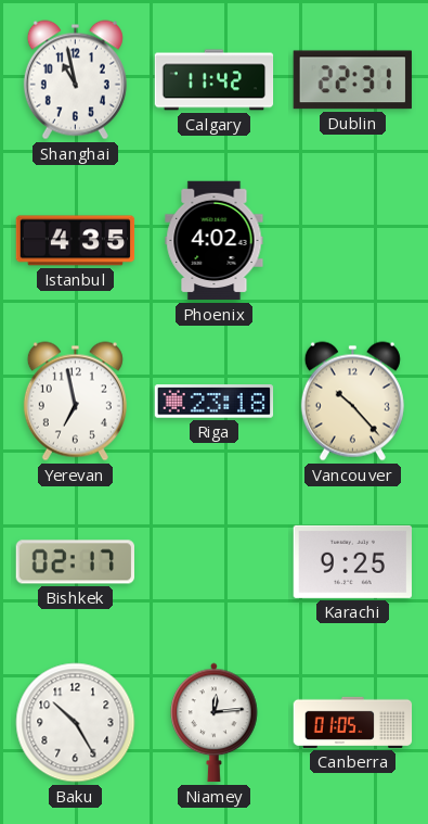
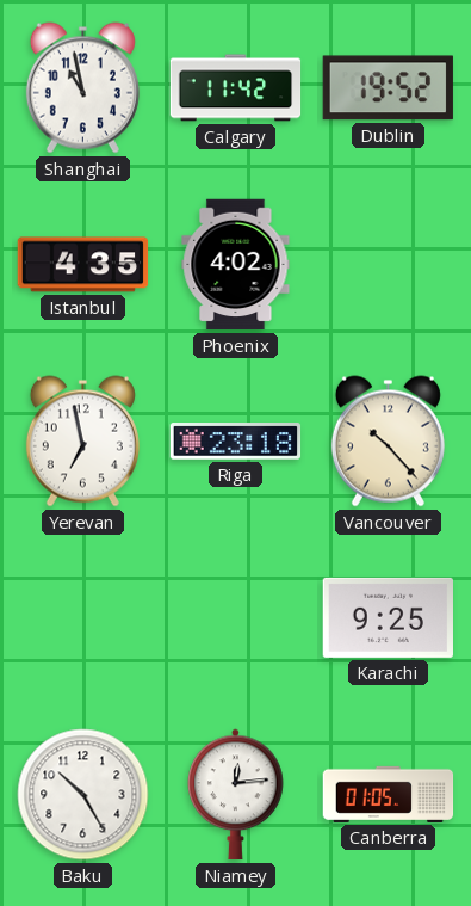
Dublin: 22:31 -> 19:52
Bishkek: 02:17 -> none
